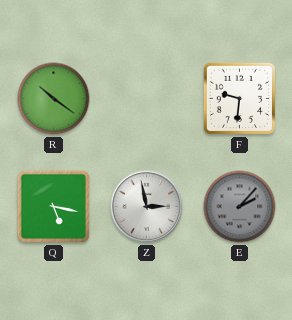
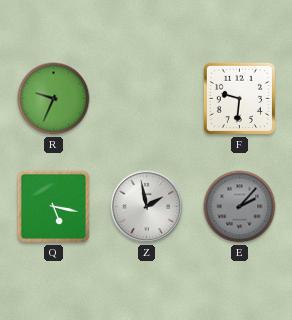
R: 10:21 -> 9:34
Z: 2:58 -> 1:58
